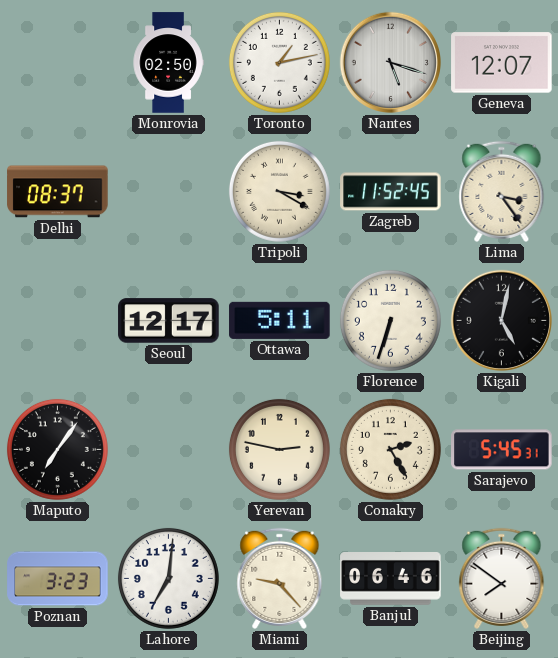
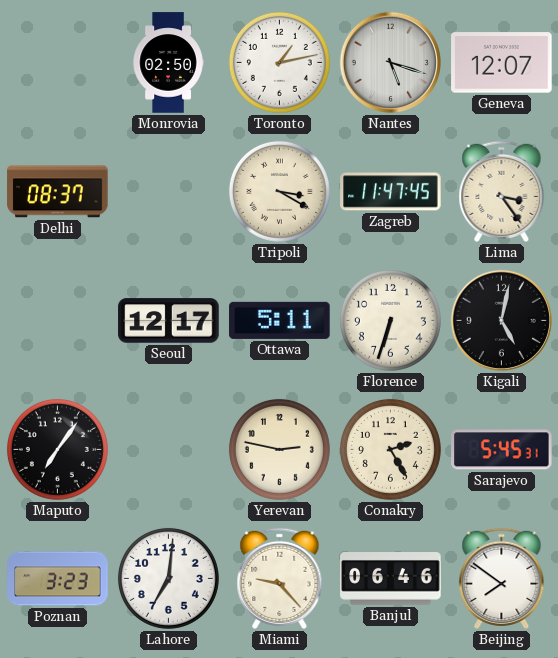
Zagreb: 11:52 -> 11:47
